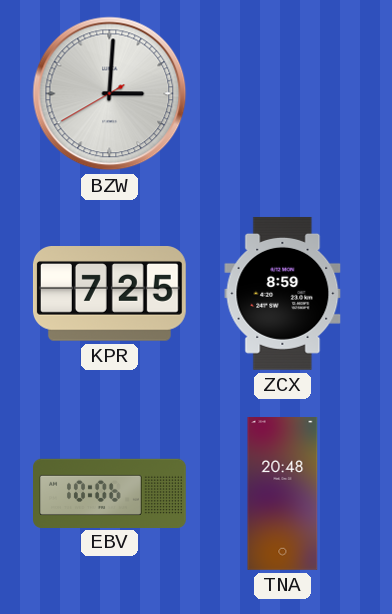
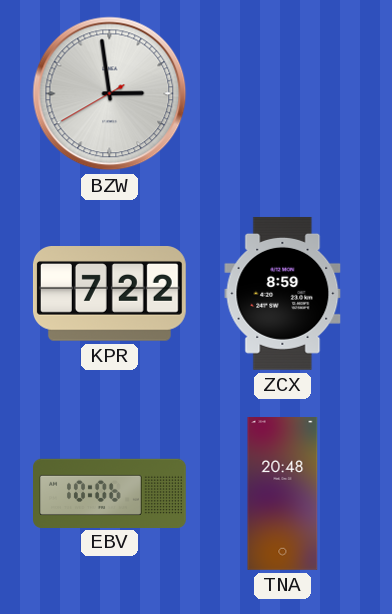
BZW: 3:00 -> 2:58
KPR: 7:25 -> 7:22
